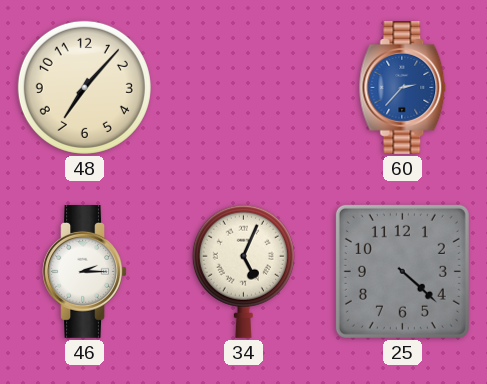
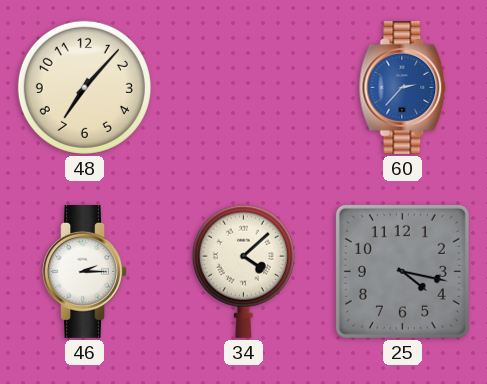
34: 5:04 -> 4:08
25: 4:22 -> 4:17
